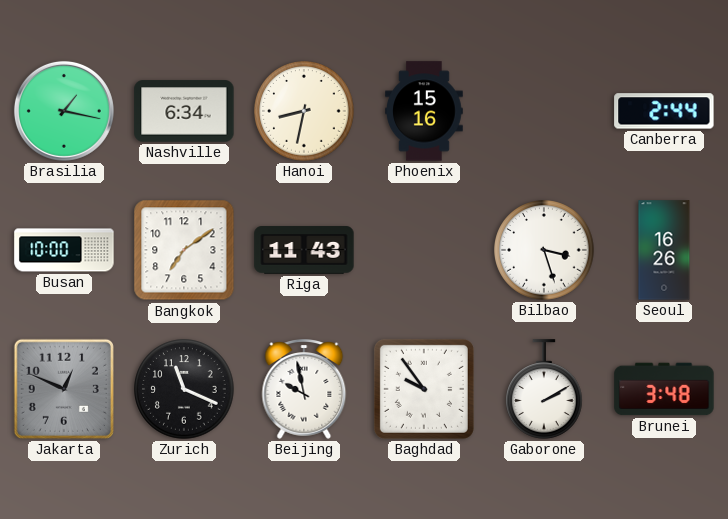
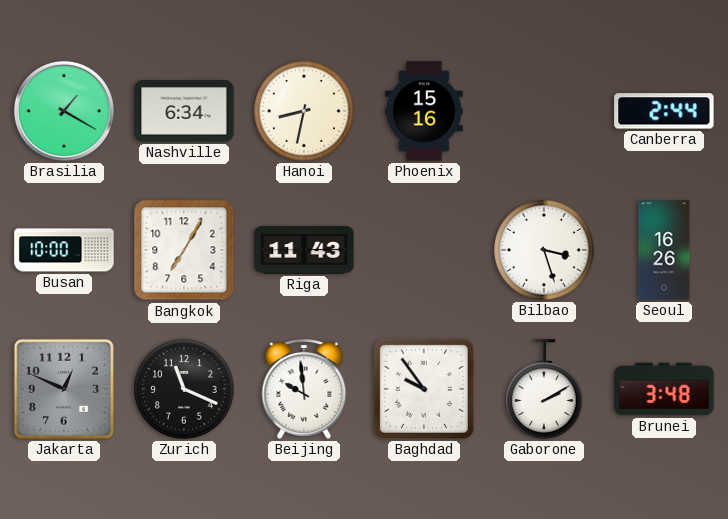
Brasilia: 1:17 -> 1:20
Bangkok: 7:09 -> 7:05
Beijing: 9:58 -> 9:59
